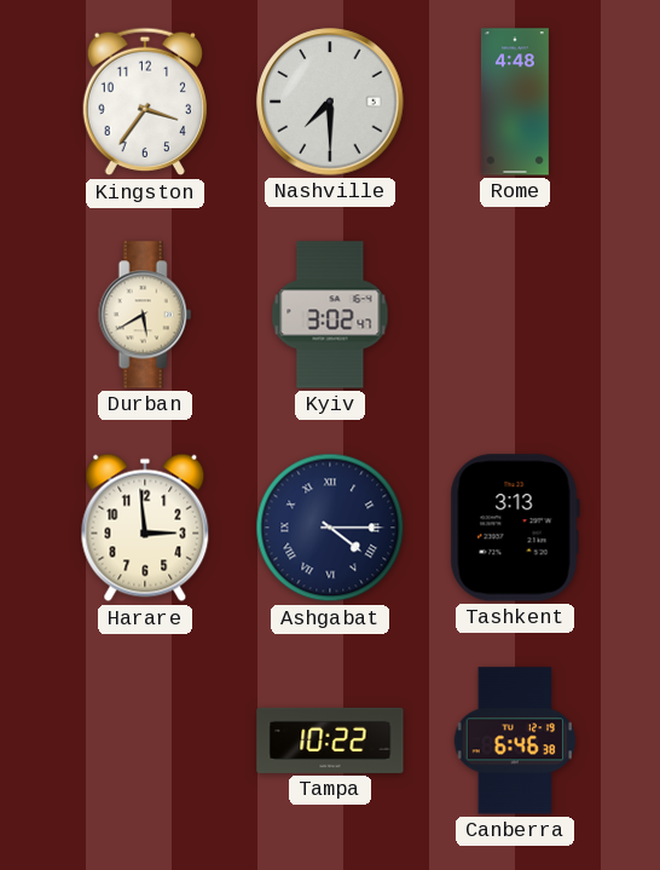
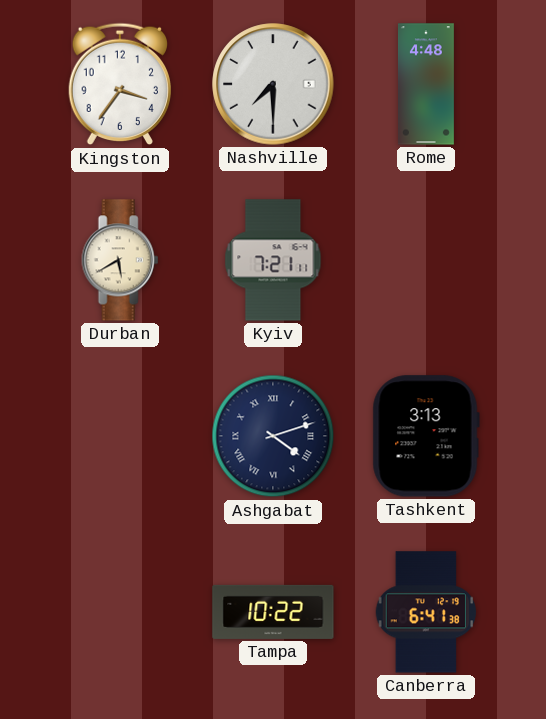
Kyiv: 3:02 -> 7:21
Harare: 2:59 -> none
Ashgabat: 4:15 -> 4:12
Canberra: 6:46 -> 6:41
